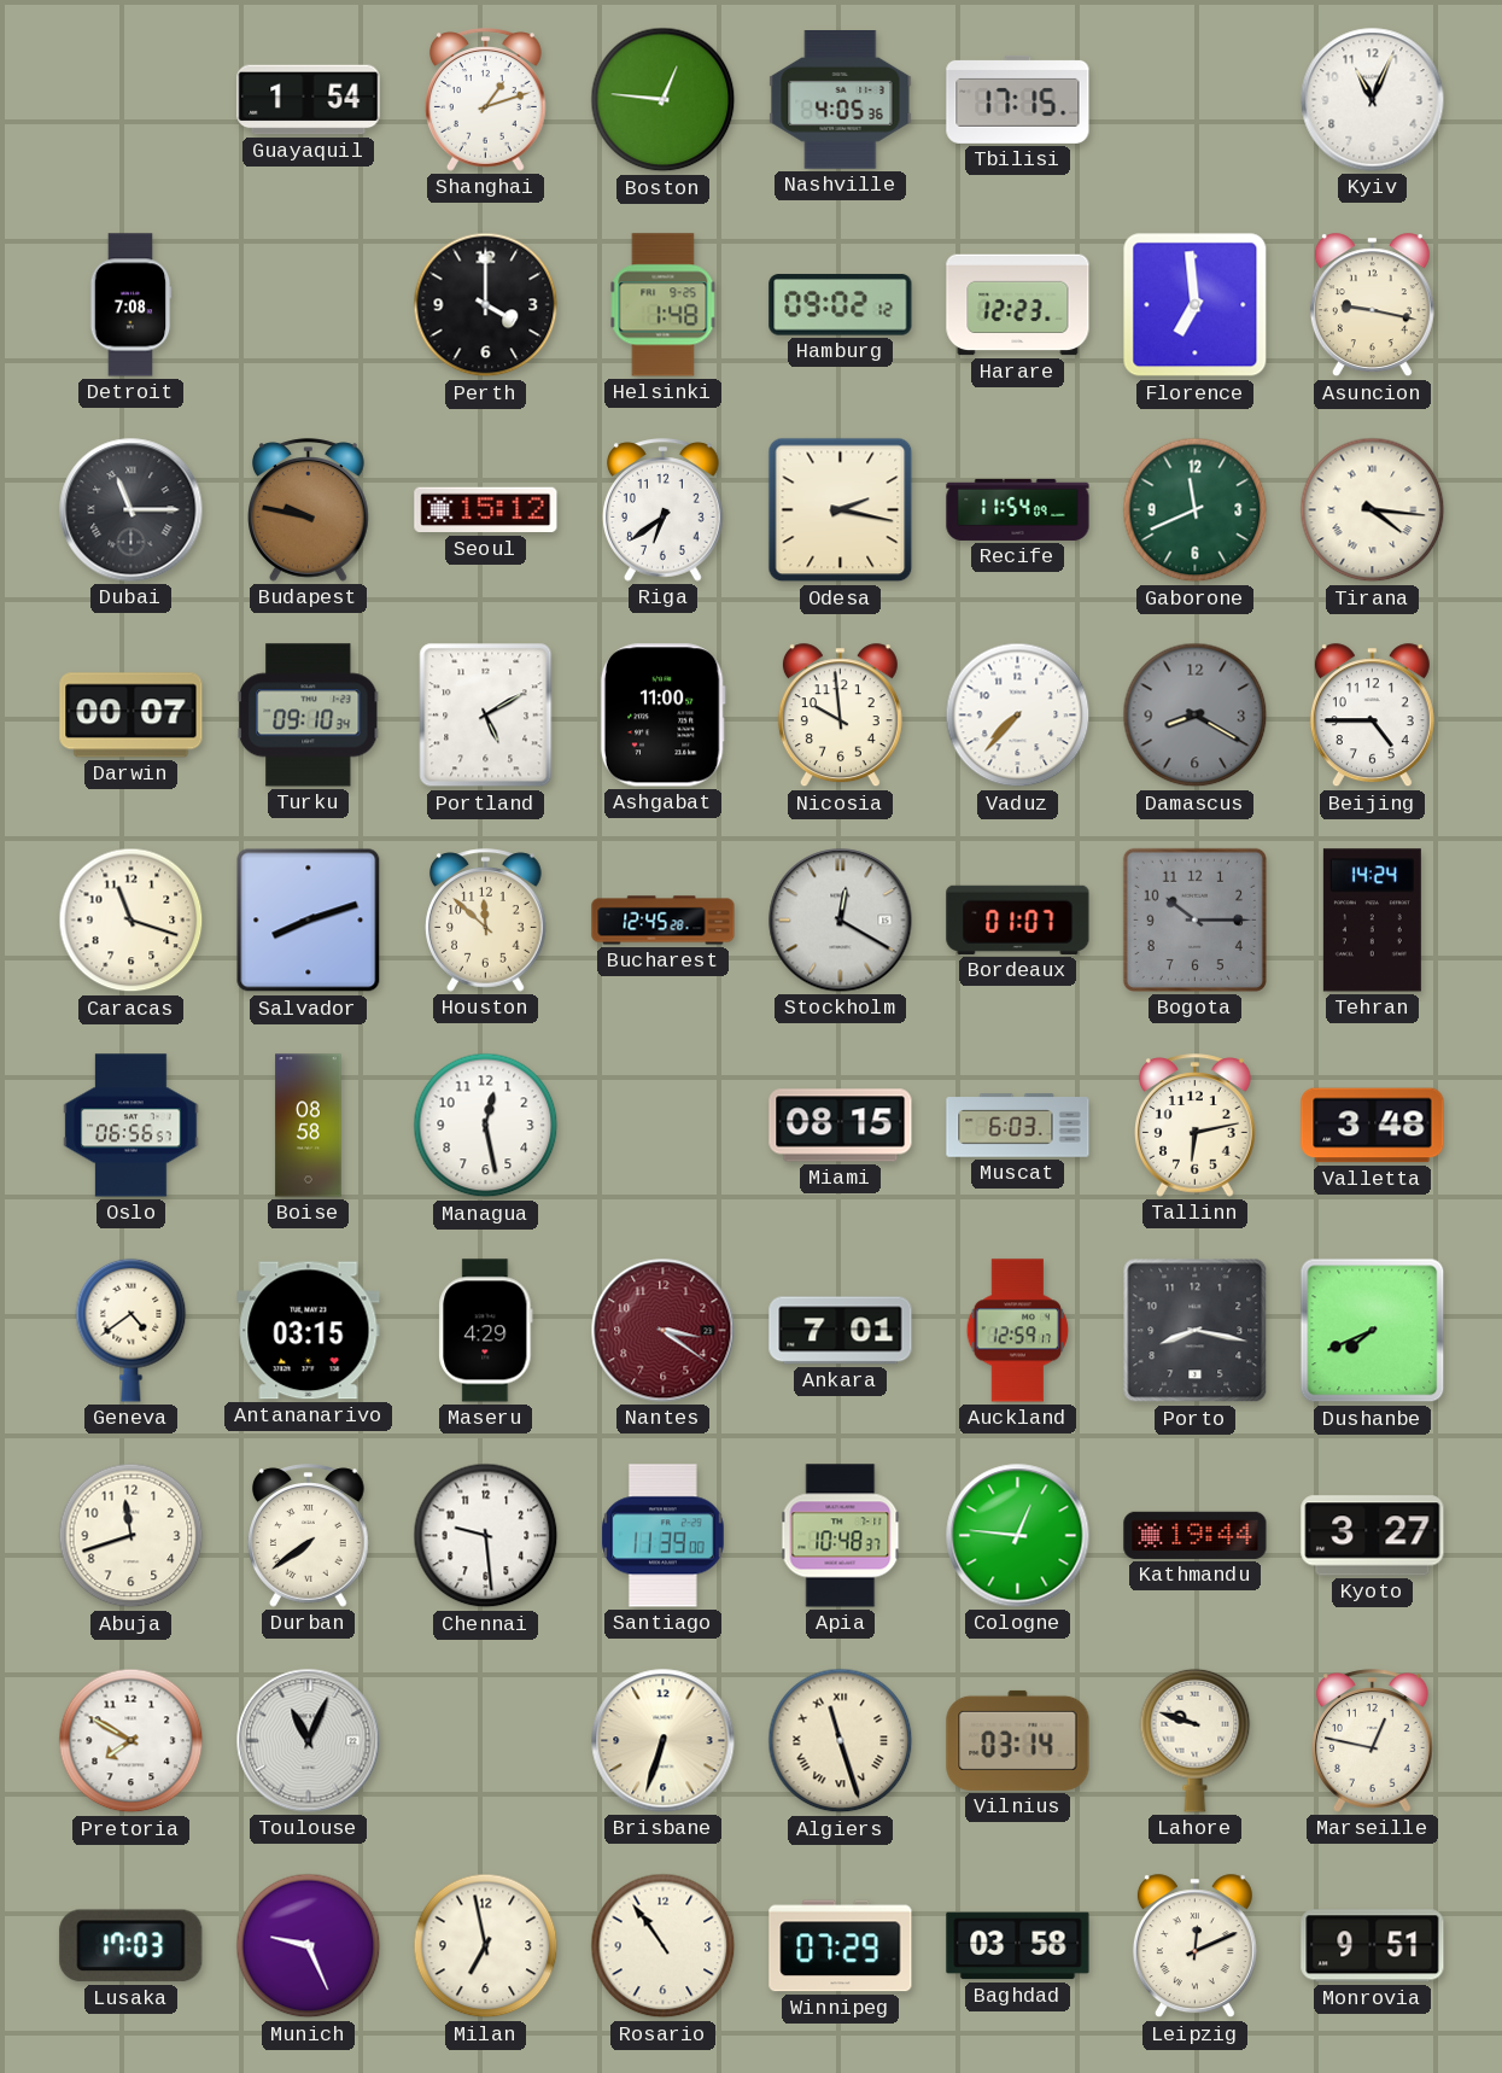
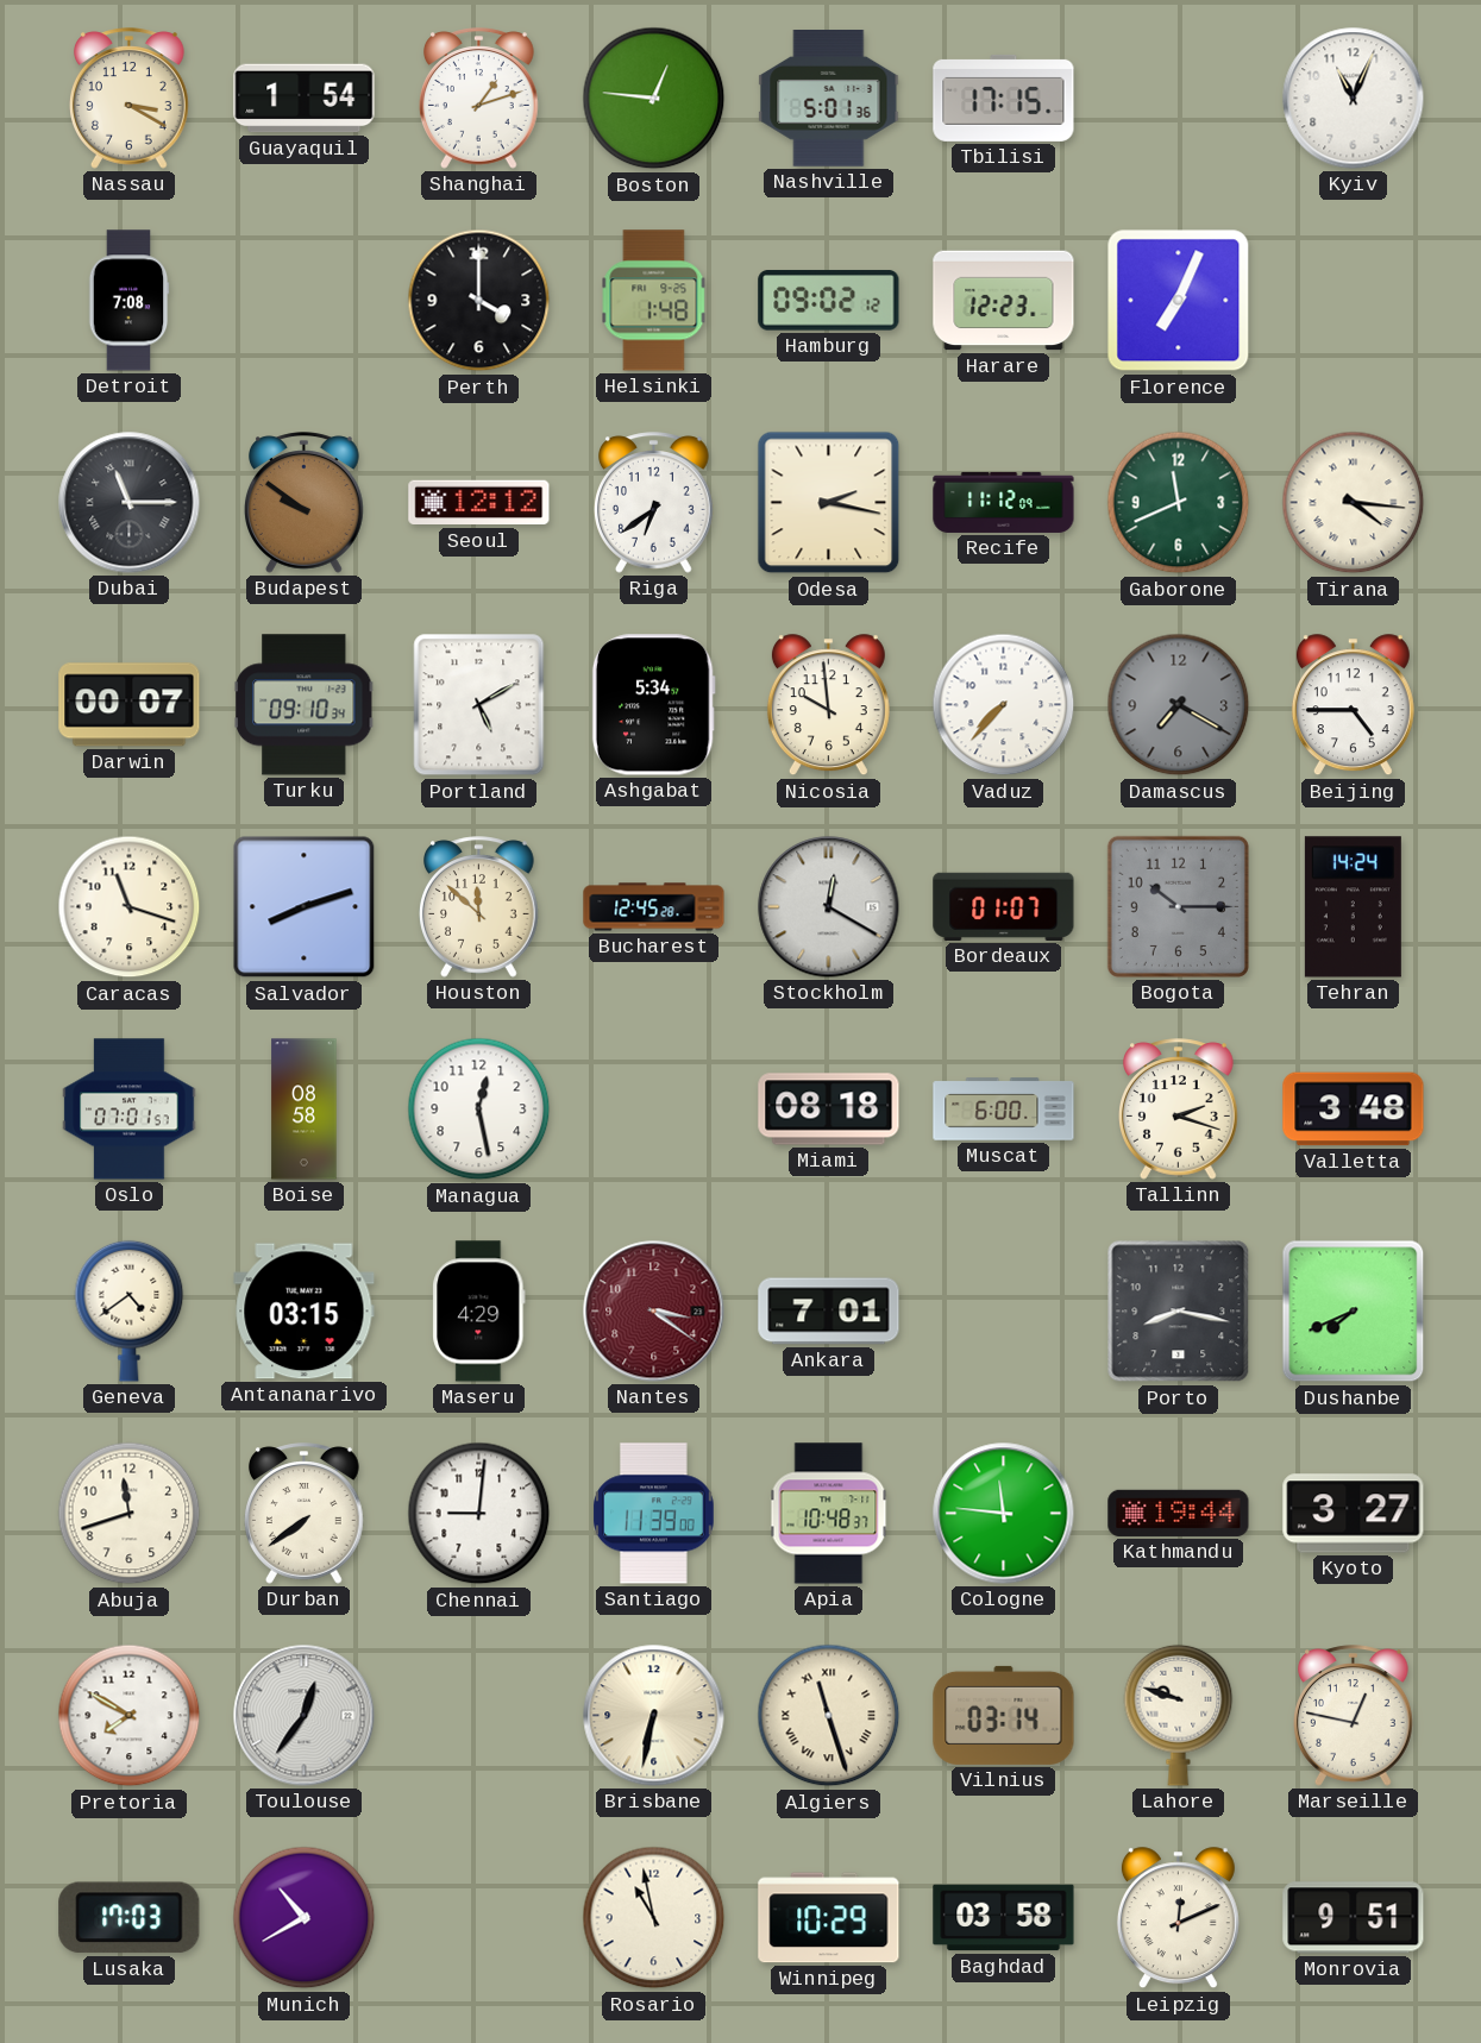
Nassau: none -> 3:20
Nashville: 4:05 -> 5:01
Florence: 6:59 -> 7:04
Asuncion: 9:17 -> none
Budapest: 9:47 -> 9:51
Seoul: 15:12 -> 12:12
Recife: 11:54 -> 11:12
Ashgabat: 11:00 -> 5:34
Damascus: 8:20 -> 7:20
Oslo: 06:56 -> 07:01
Miami: 08:15 -> 08:18
Muscat: 6:03 -> 6:00
Tallinn: 6:13 -> 2:18
Auckland: 12:59 -> none
Chennai: 9:29 -> 9:01
Cologne: 12:46 -> 11:46
Toulouse: 11:04 -> 12:36
Brisbane: 6:33 -> 6:32
Munich: 9:26 -> 10:40
Milan: 6:58 -> none
Rosario: 10:54 -> 10:58
Winnipeg: 07:29 -> 10:29
